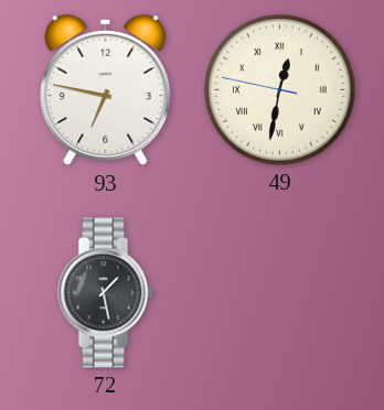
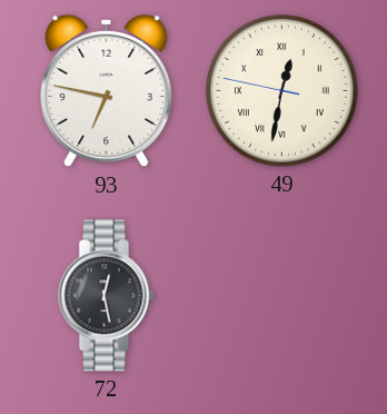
72: 1:28 -> 12:28
